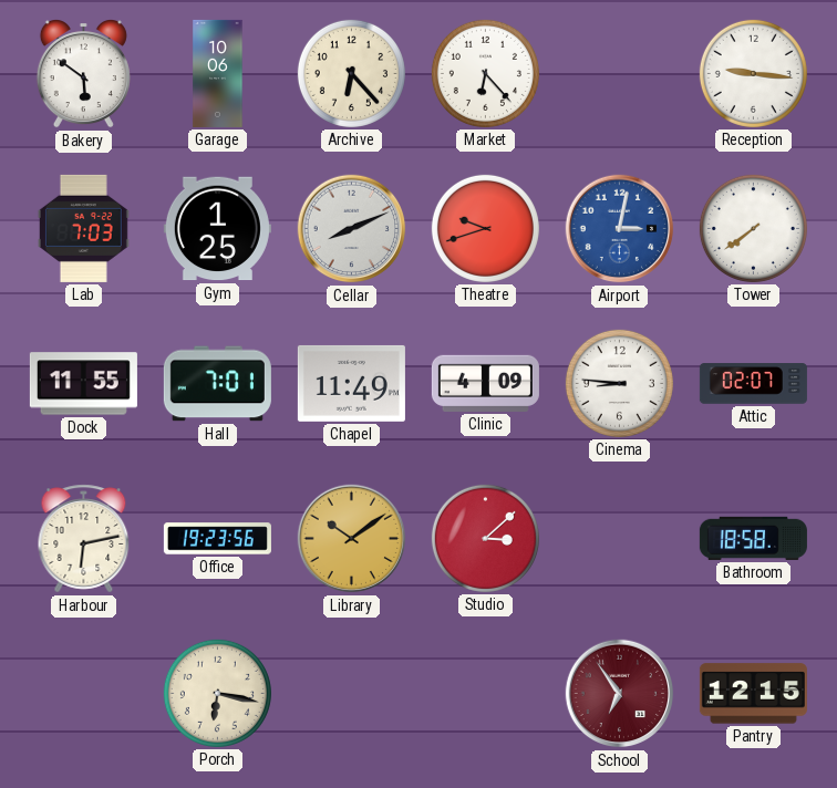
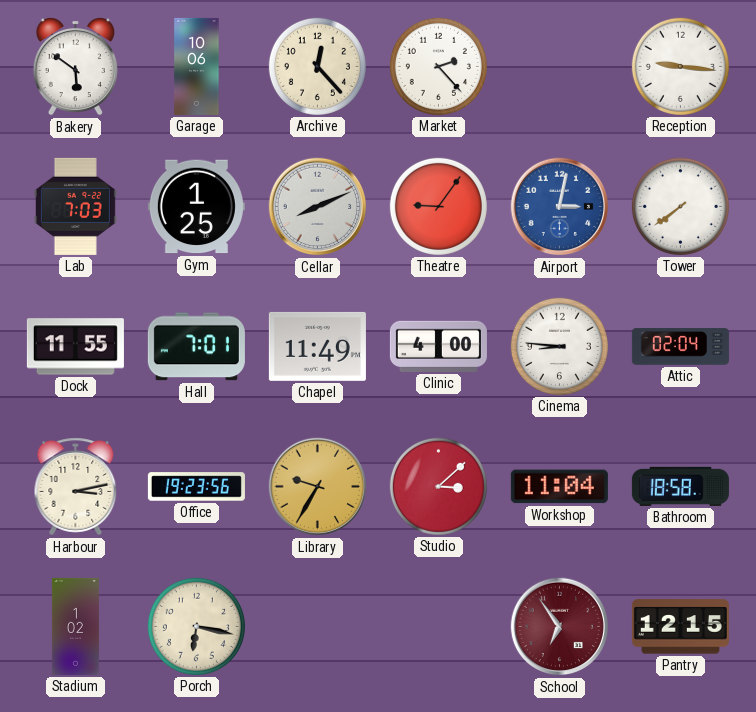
Archive: 6:23 -> 12:23
Market: 6:23 -> 2:23
Theatre: 9:42 -> 9:06
Clinic: 4:09 -> 4:00
Attic: 02:07 -> 02:04
Harbour: 6:13 -> 3:13
Library: 10:09 -> 9:35
Workshop: none -> 11:04
Stadium: none -> 1:02
